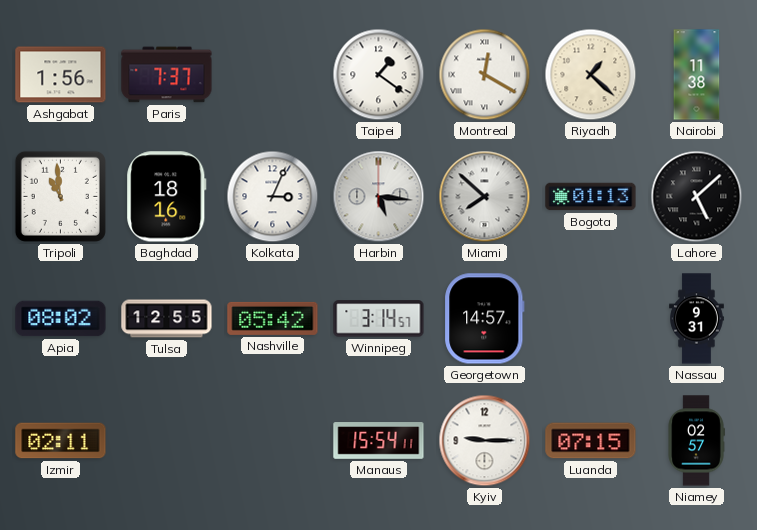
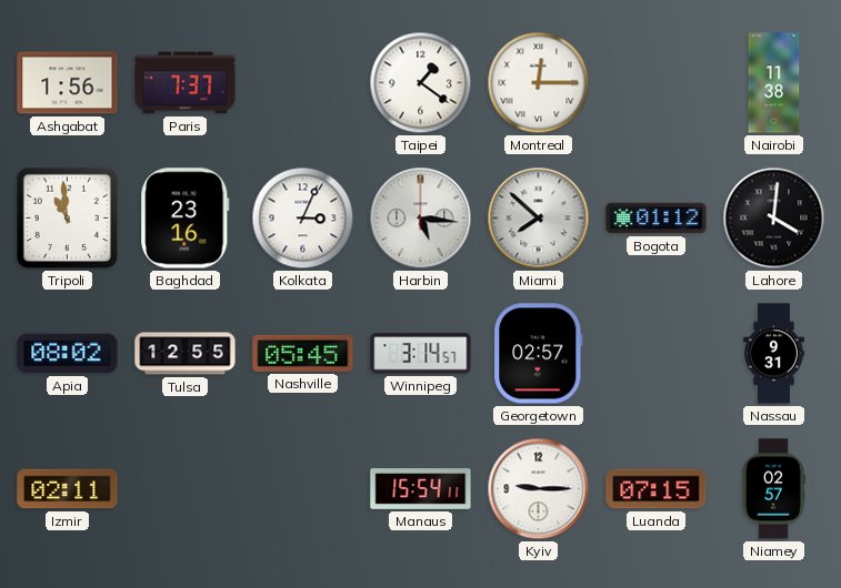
Montreal: 12:20 -> 12:15
Riyadh: 1:22 -> none
Baghdad: 18:16 -> 23:16
Bogota: 01:13 -> 01:12
Lahore: 5:08 -> 4:01
Nashville: 05:42 -> 05:45
Georgetown: 14:57 -> 02:57
